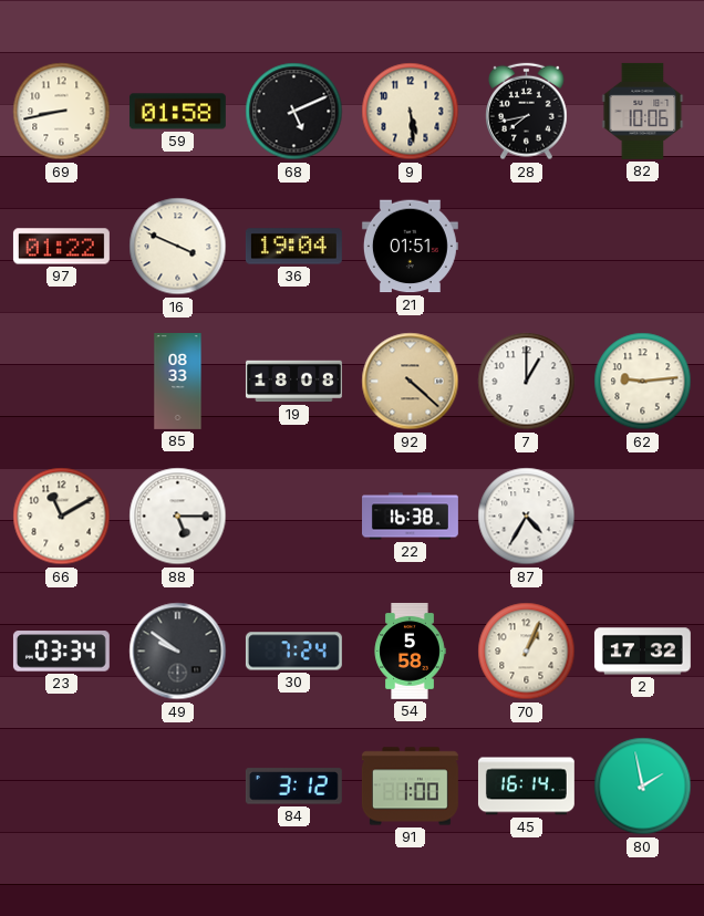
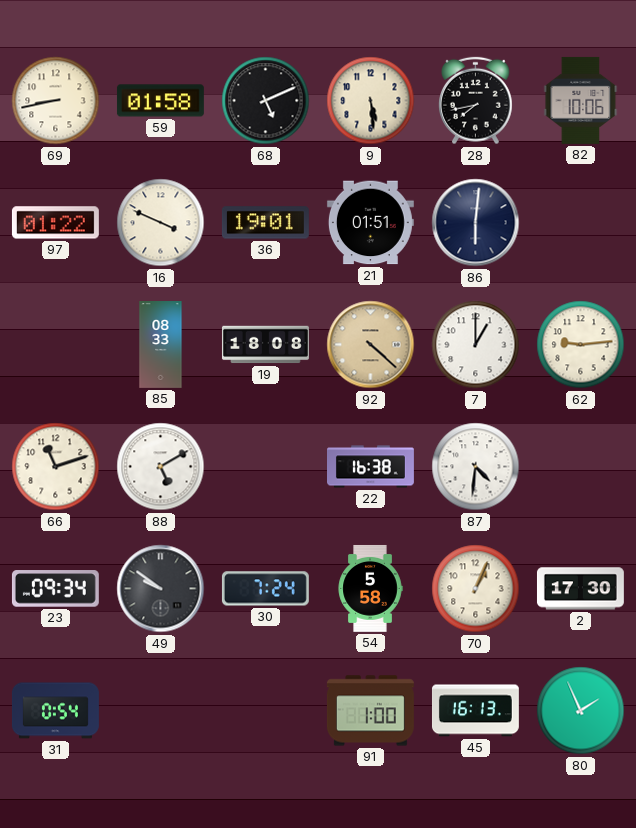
36: 19:04 -> 19:01
86: none -> 6:01
66: 11:10 -> 11:12
88: 5:15 -> 5:10
87: 4:35 -> 4:31
23: 03:34 -> 09:34
2: 17:32 -> 17:30
31: none -> 0:54
84: 3:12 -> none
45: 16:14 -> 16:13
80: 1:58 -> 1:56
